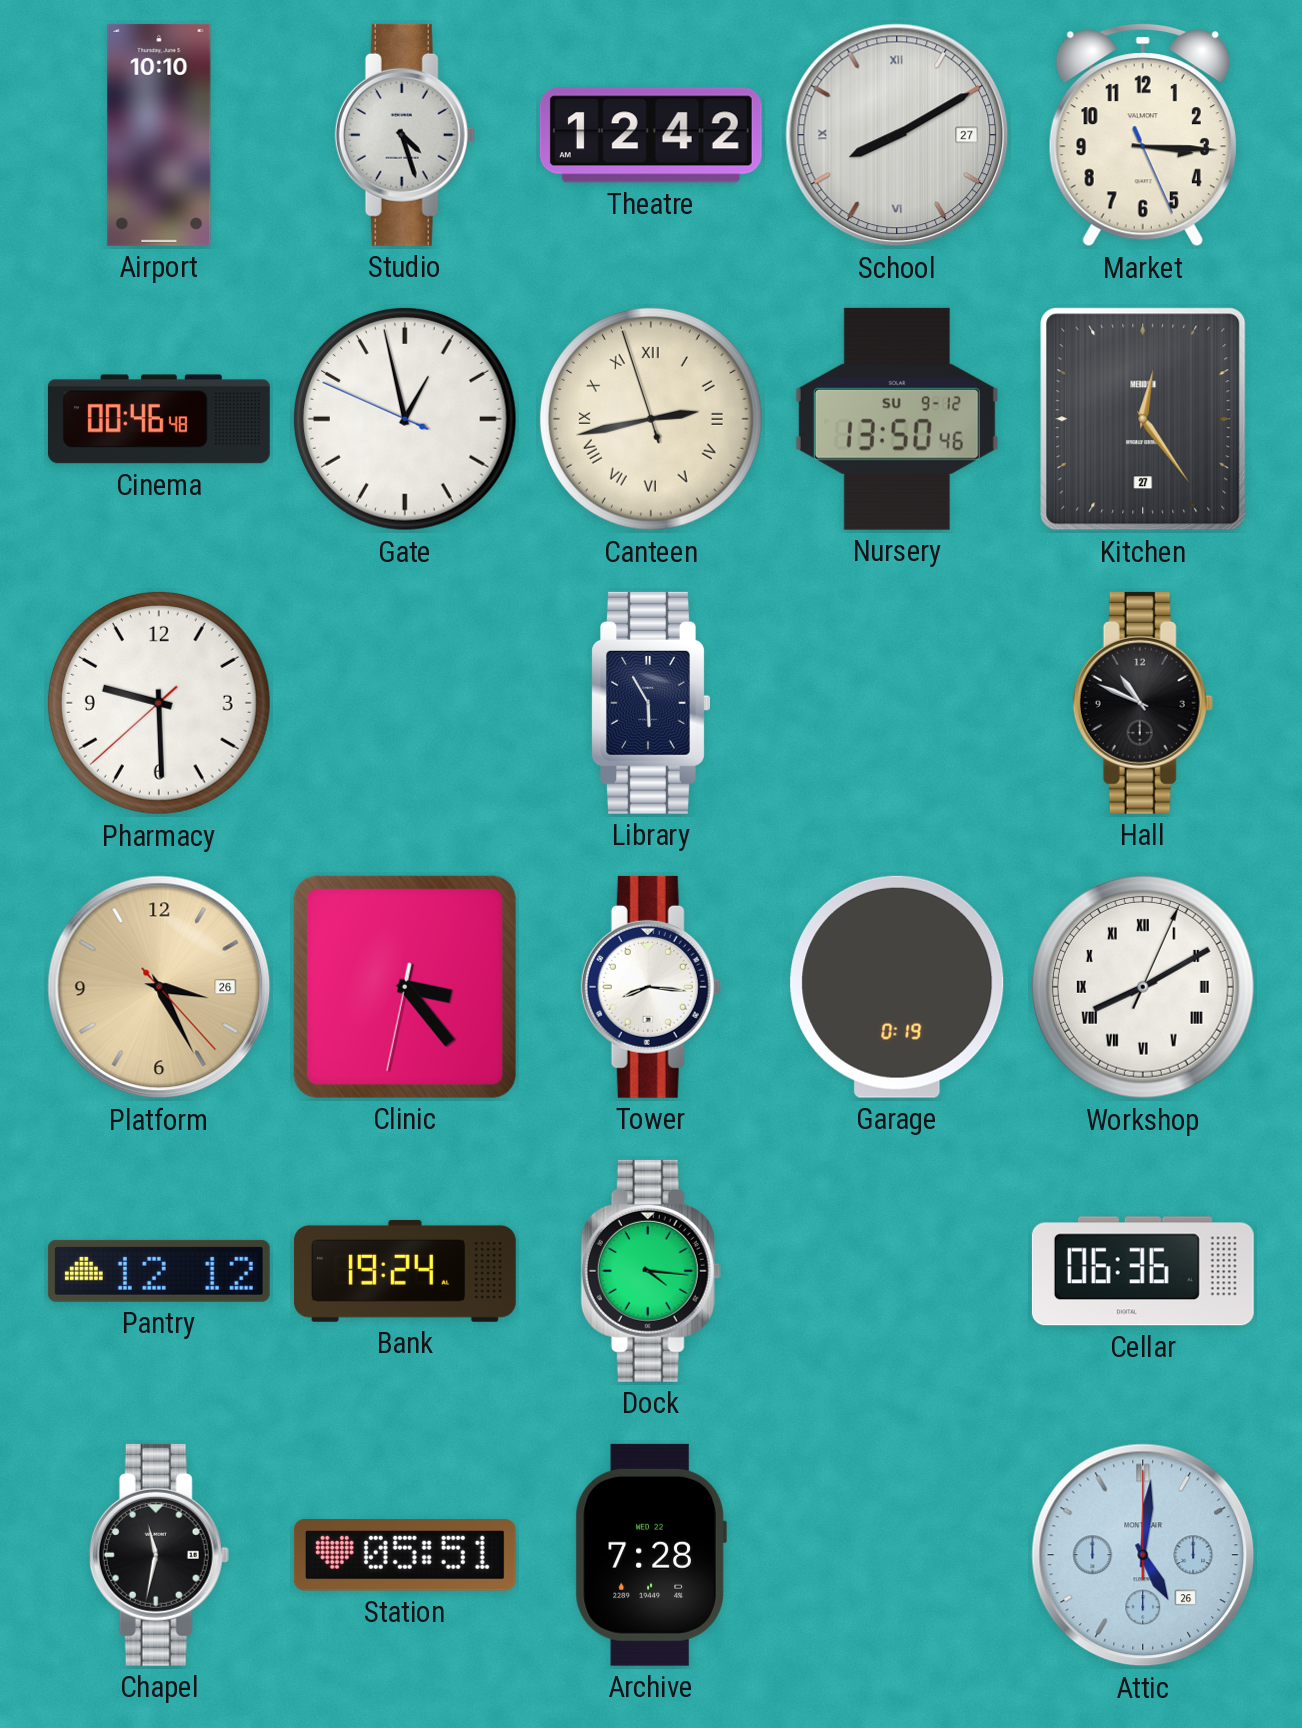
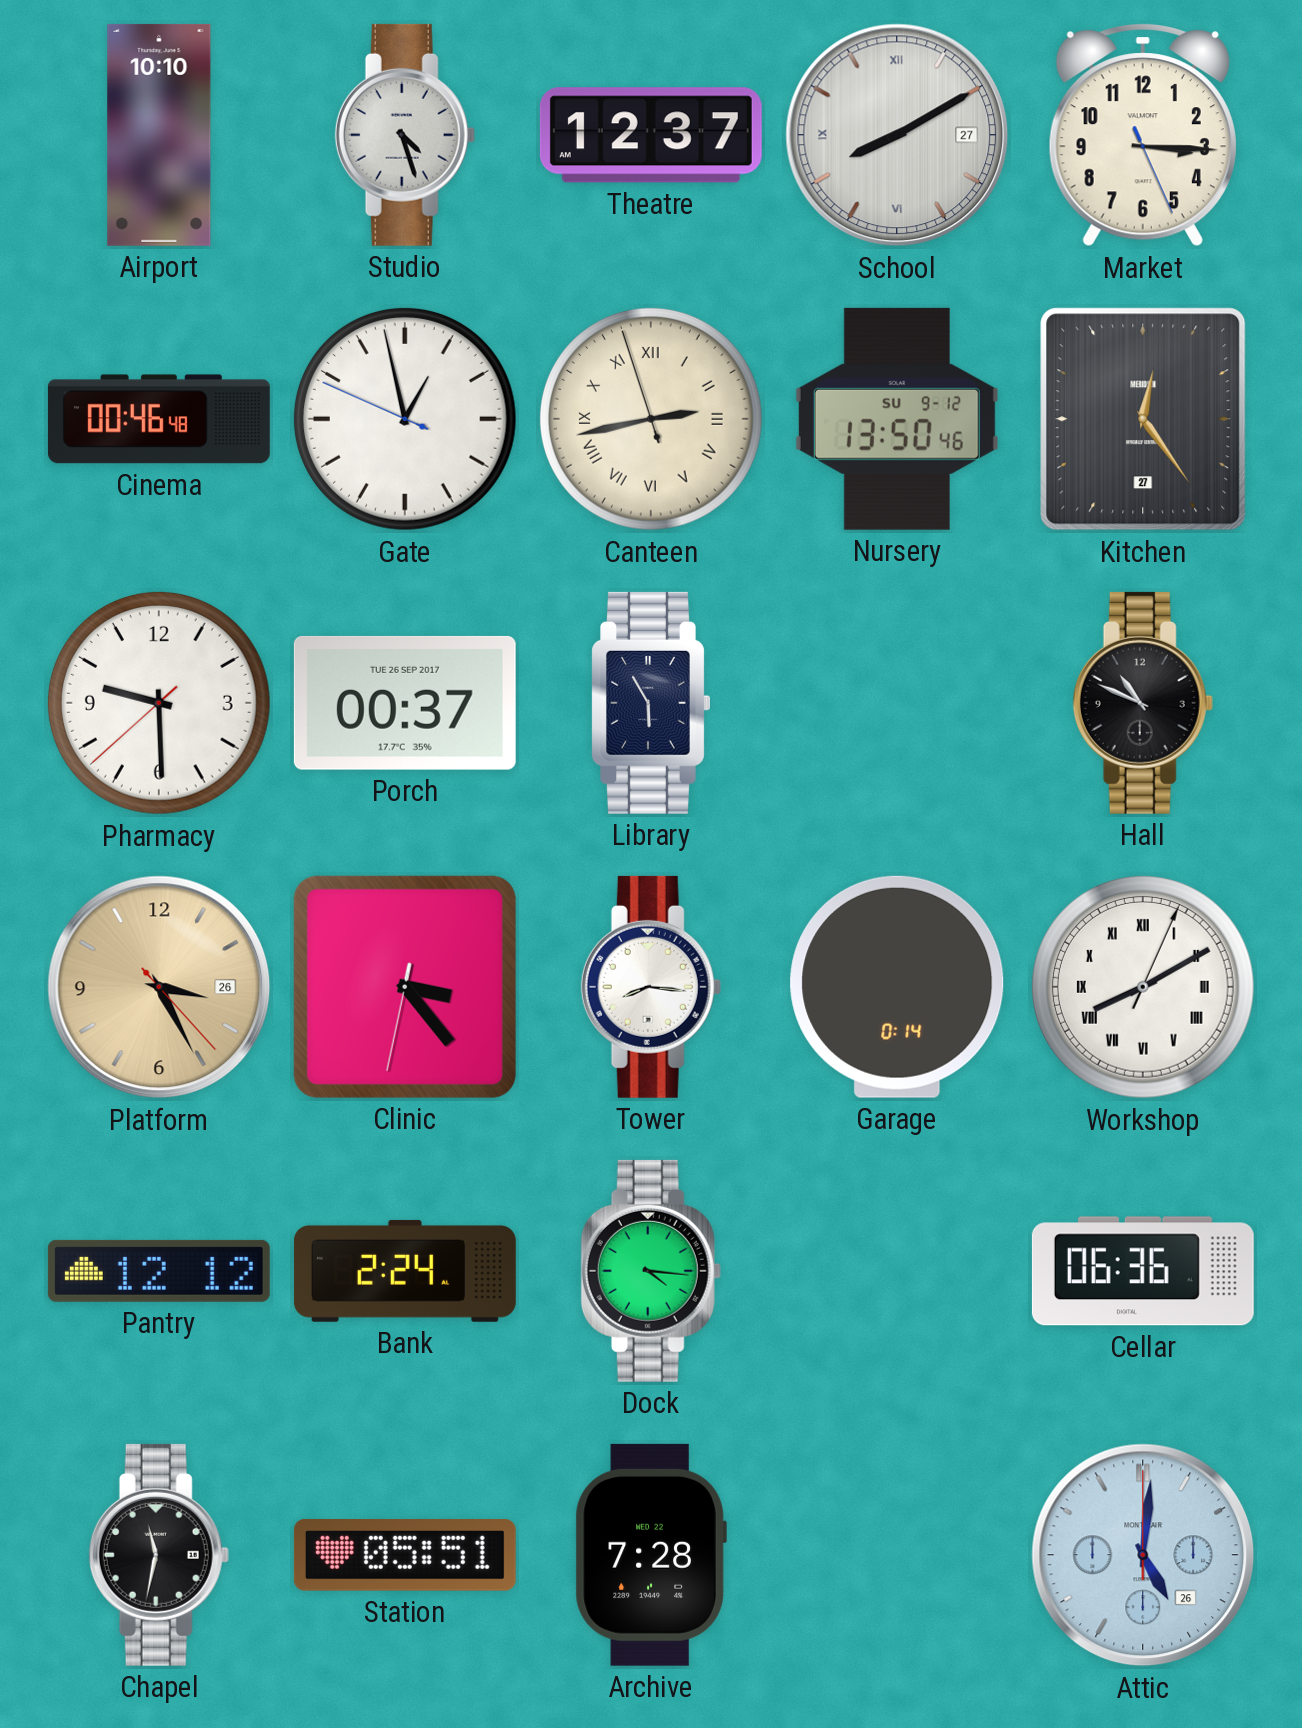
Theatre: 12:42 -> 12:37
Porch: none -> 00:37
Garage: 0:19 -> 0:14
Bank: 19:24 -> 2:24
